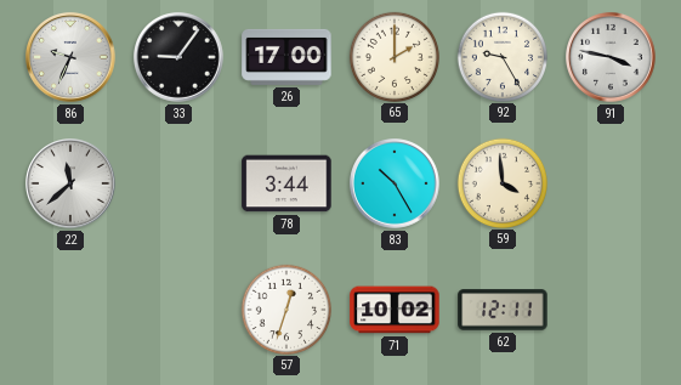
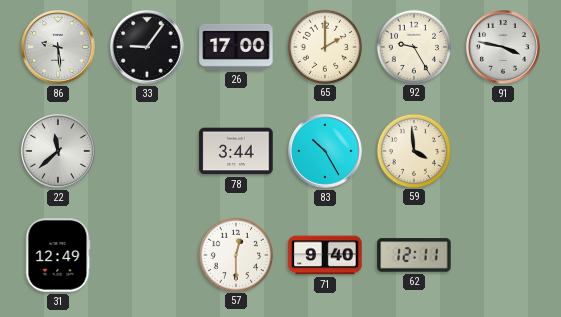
86: 9:34 -> 9:29
31: none -> 12:49
57: 12:33 -> 12:30
71: 10:02 -> 9:40
